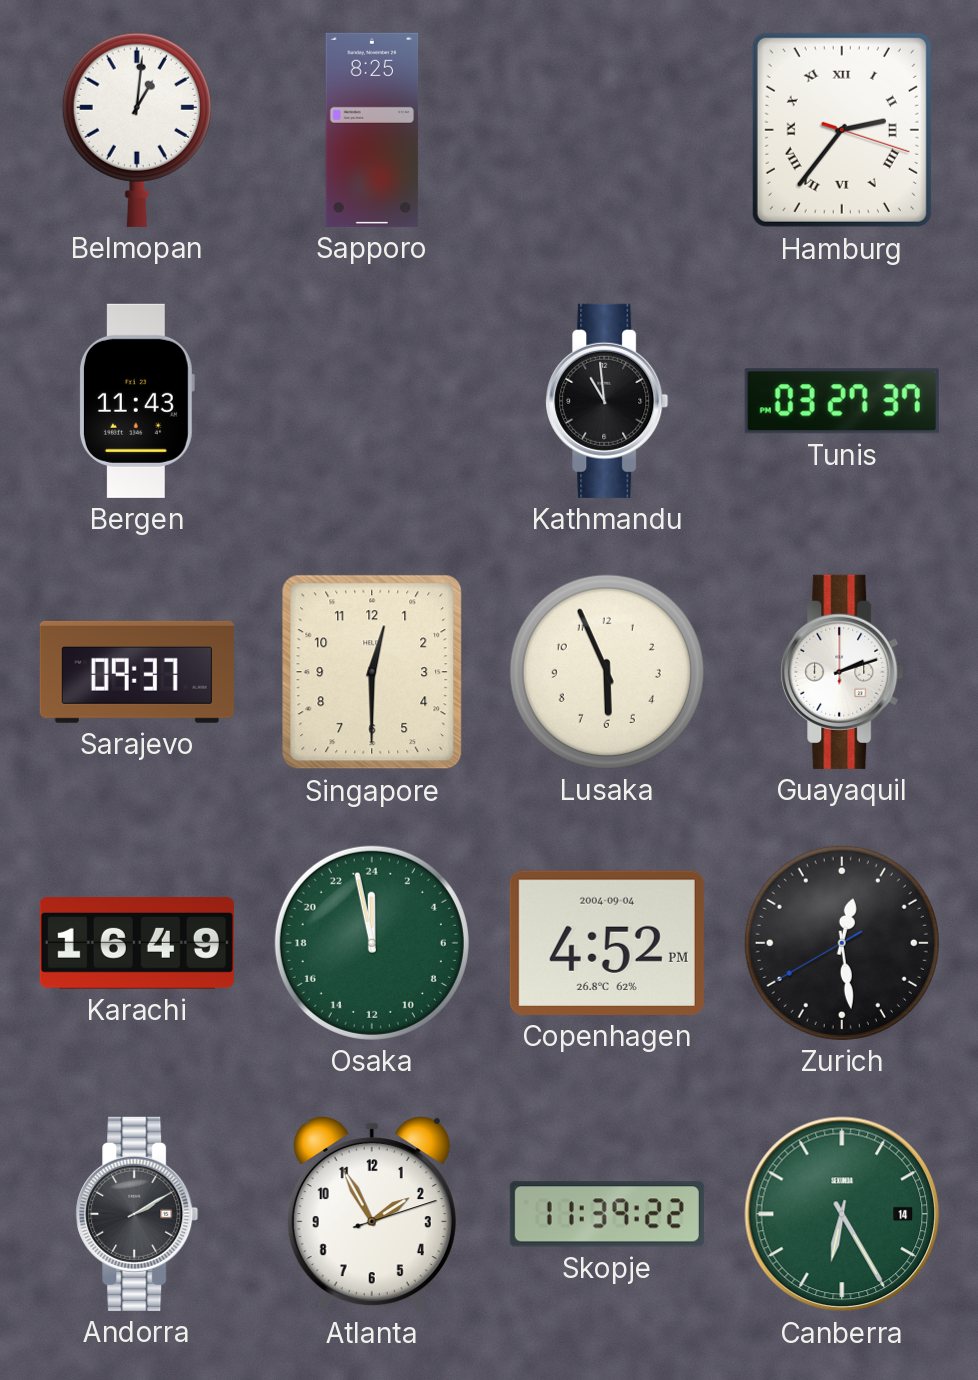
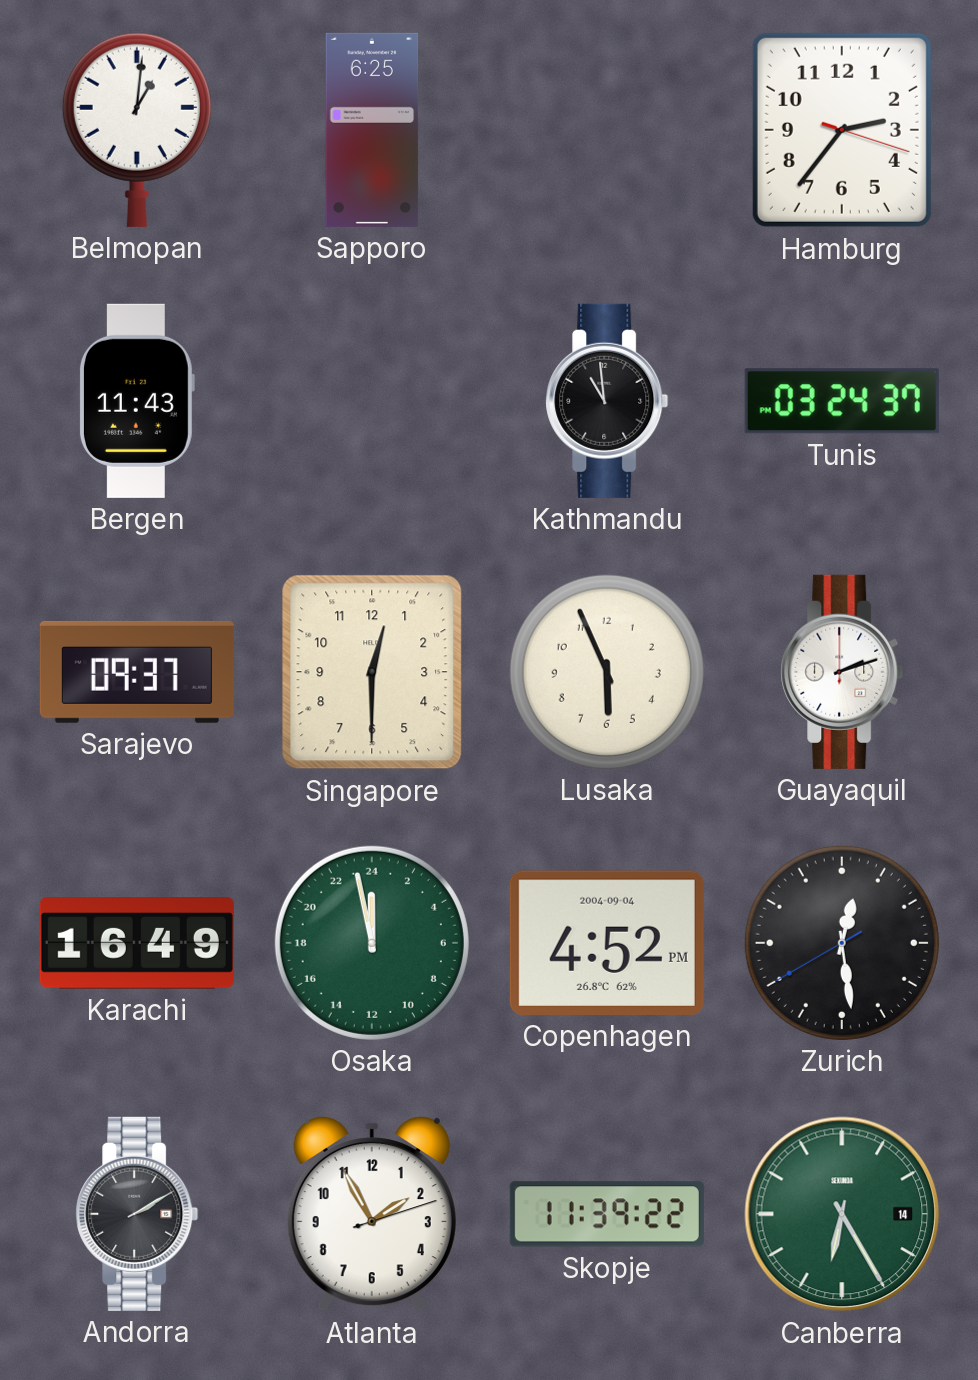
Sapporo: 8:25 -> 6:25
Hamburg numerals: Roman -> Arabic
Tunis: 03:27 -> 03:24
